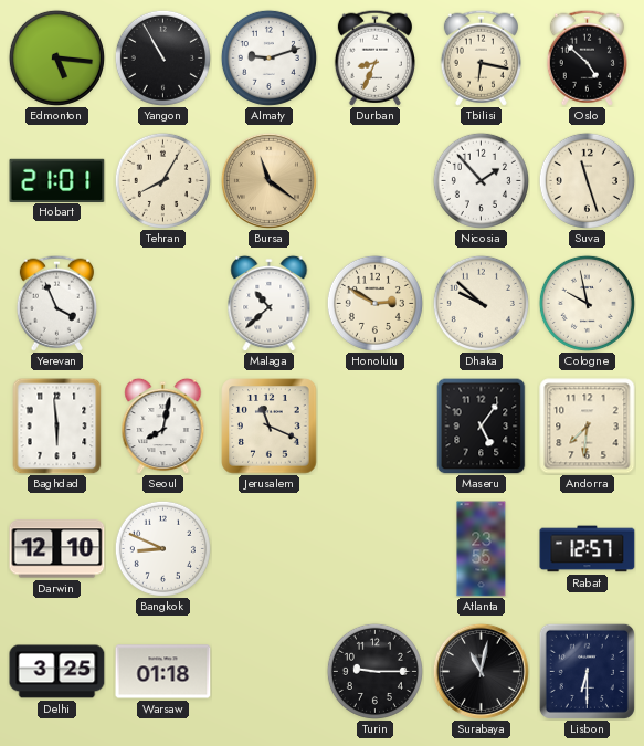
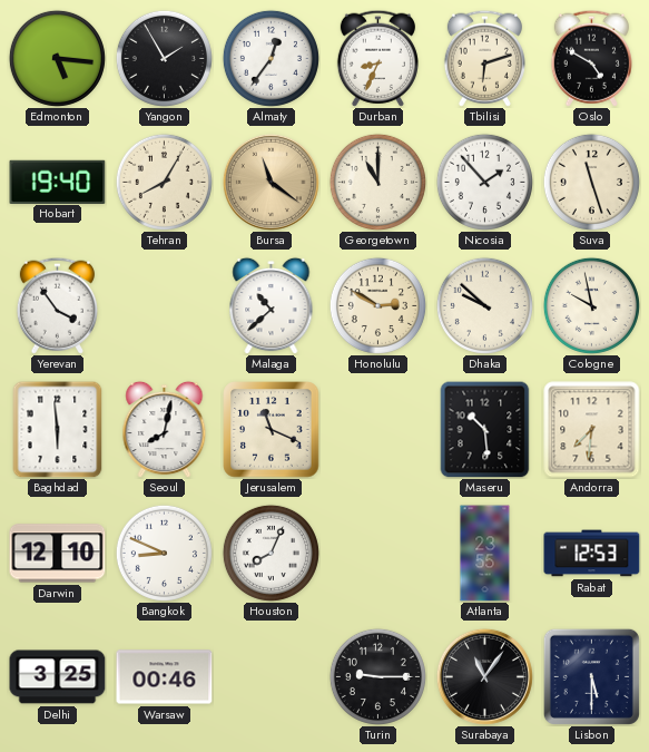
Yangon: 10:55 -> 1:55
Almaty: 9:12 -> 12:36
Tbilisi: 6:17 -> 6:12
Oslo: 4:52 -> 4:50
Hobart: 21:01 -> 19:40
Georgetown: none -> 11:00
Yerevan: 3:56 -> 3:54
Maseru: 5:06 -> 10:29
Houston: none -> 8:04
Rabat: 12:57 -> 12:53
Warsaw: 01:18 -> 00:46
Surabaya: 11:02 -> 11:06
Lisbon: 6:30 -> 5:30
